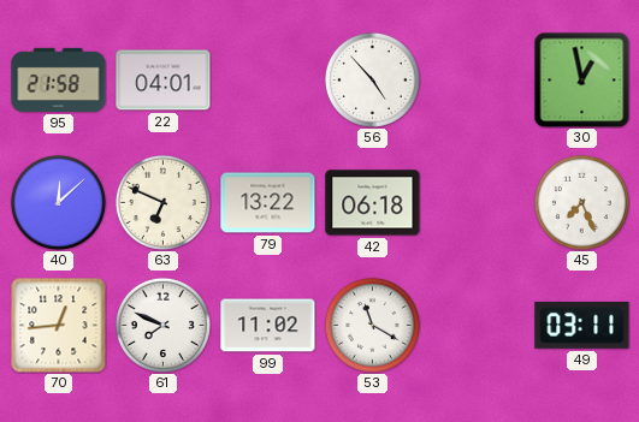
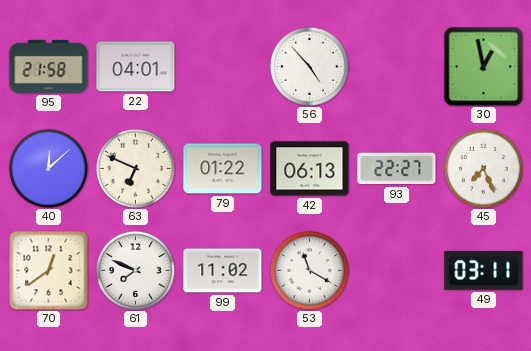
79: 13:22 -> 01:22
42: 06:18 -> 06:13
93: none -> 22:27
70: 12:44 -> 12:39
